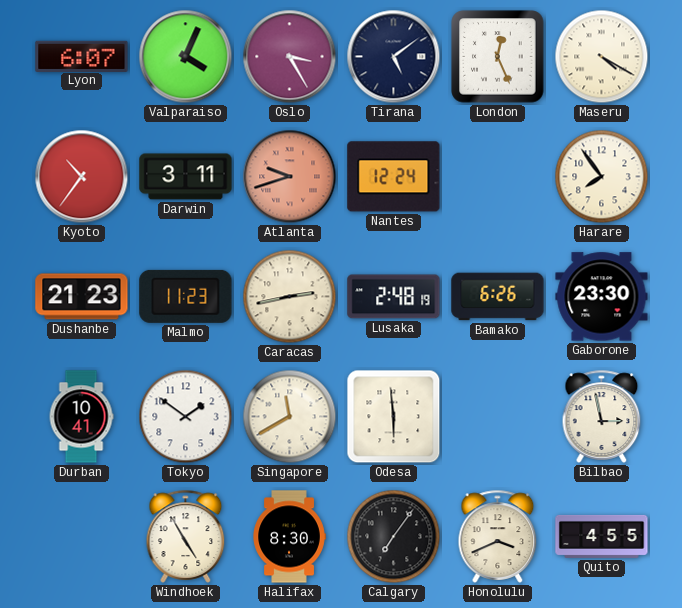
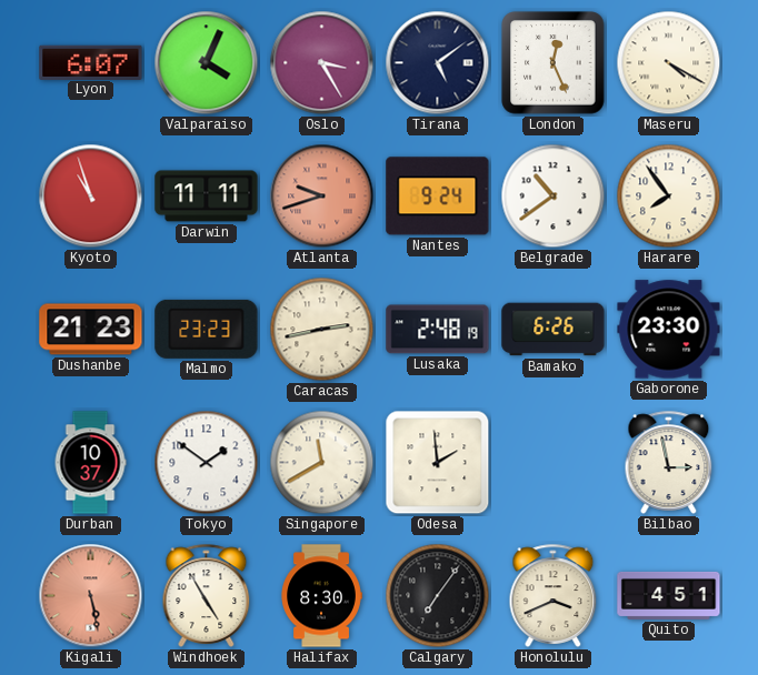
Kyoto: 10:36 -> 10:57
Darwin: 3:11 -> 11:11
Nantes: 12:24 -> 9:24
Belgrade: none -> 10:39
Malmo: 11:23 -> 23:23
Durban: 10:41 -> 10:37
Odesa: 5:59 -> 1:59
Kigali: none -> 5:28
Quito: 4:55 -> 4:51
